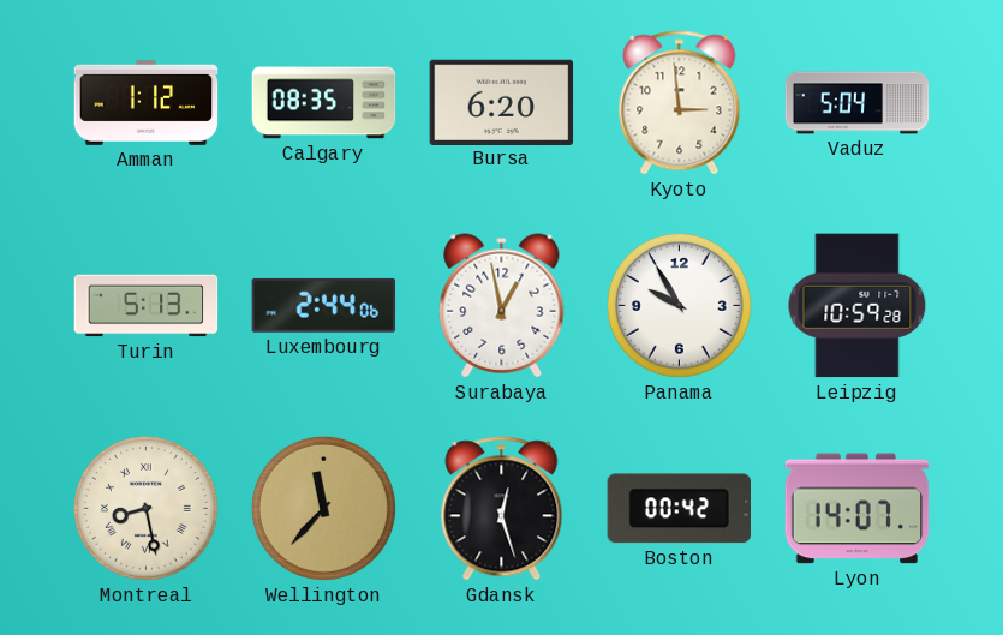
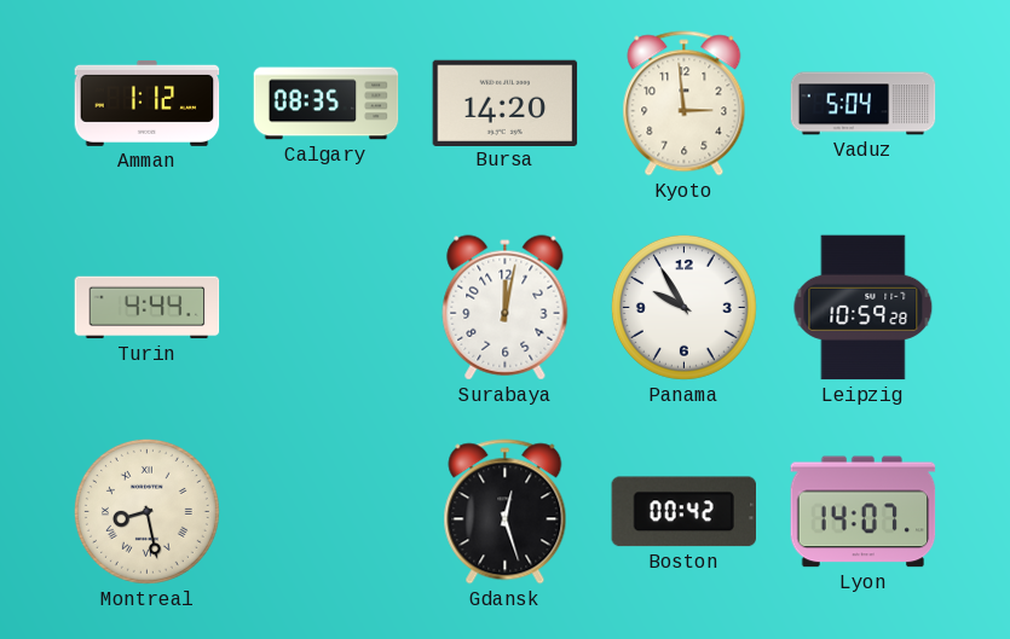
Bursa: 6:20 -> 14:20
Turin: 5:13 -> 4:44
Luxembourg: 2:44 -> none
Surabaya: 12:58 -> 12:02
Wellington: 11:37 -> none
